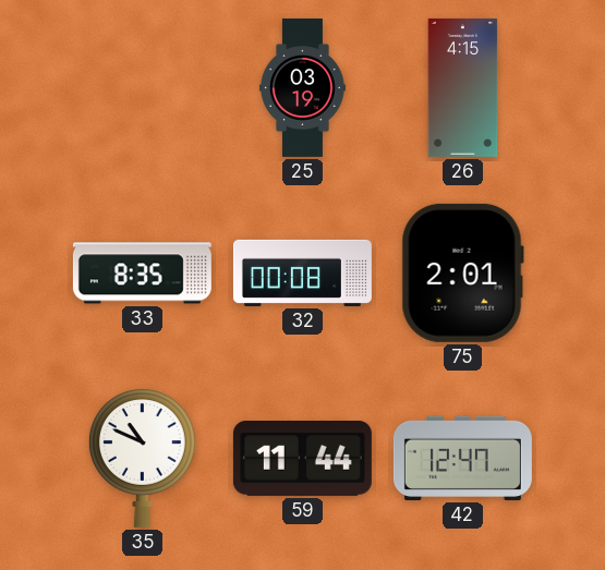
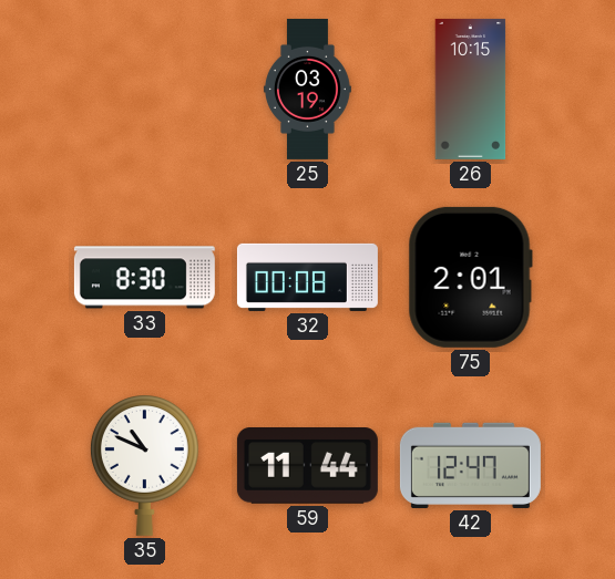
26: 4:15 -> 10:15
33: 8:35 -> 8:30
